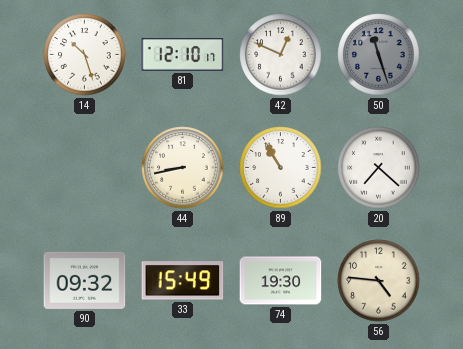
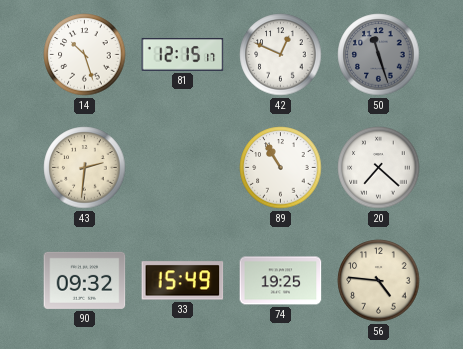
81: 12:10 -> 12:15
43: none -> 2:31
44: 8:43 -> none
74: 19:30 -> 19:25
